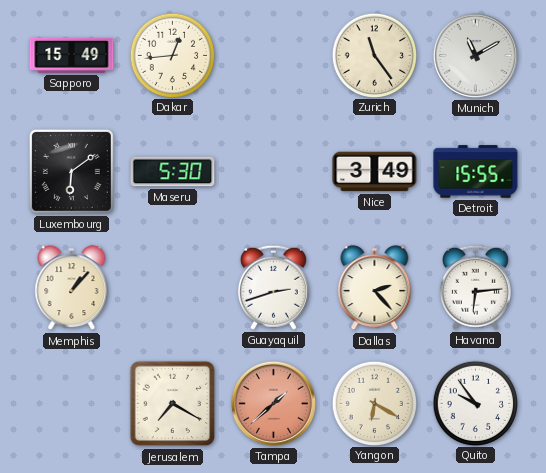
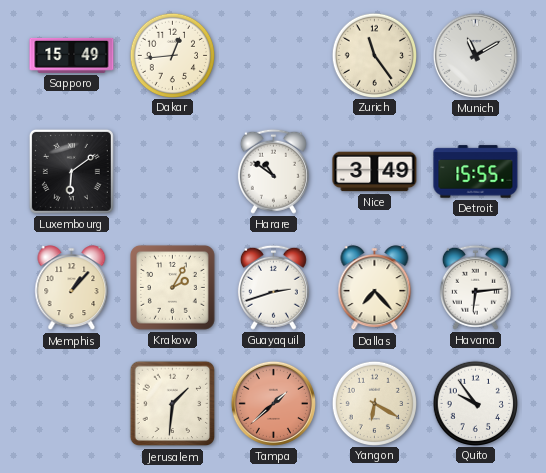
Maseru: 5:30 -> none
Harare: none -> 10:51
Krakow: none -> 2:05
Dallas: 2:23 -> 7:23
Jerusalem: 7:20 -> 1:31
